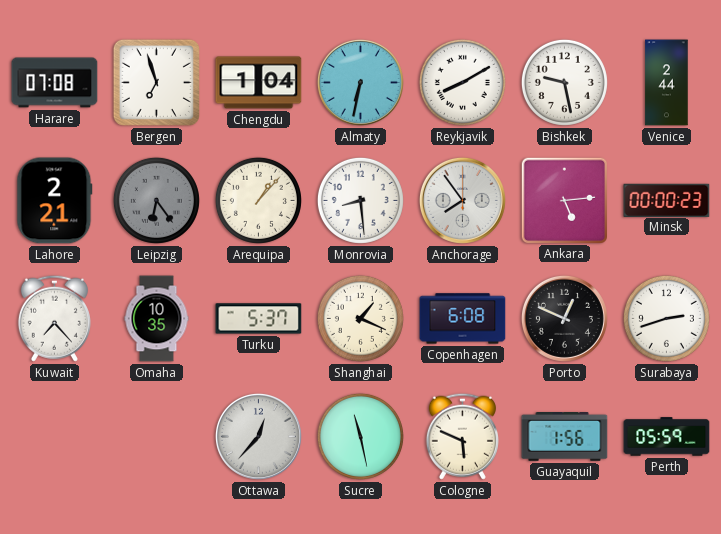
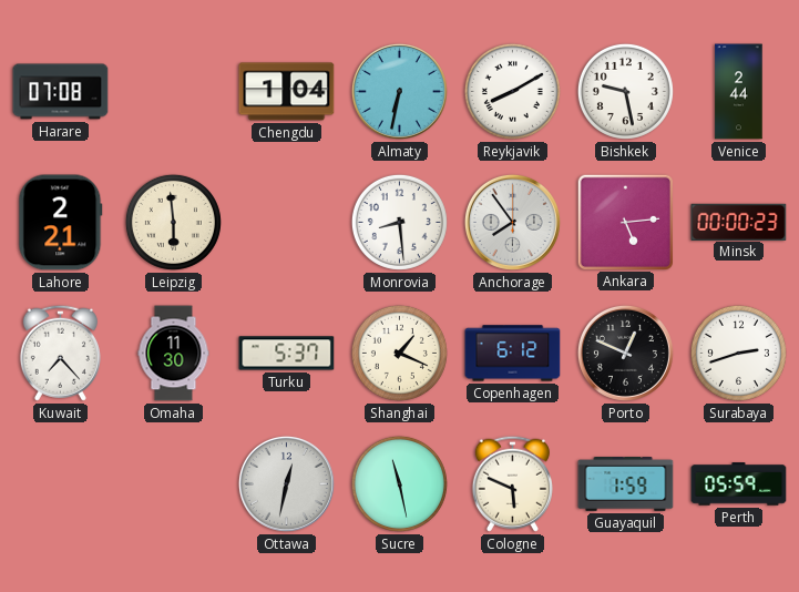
Bergen: 6:57 -> none
Leipzig: 6:24 -> 5:59
Leipzig dial: grey -> cream
Arequipa: 1:07 -> none
Omaha: 10:35 -> 11:30
Copenhagen: 6:08 -> 6:12
Ottawa: 12:37 -> 12:32
Guayaquil: 1:56 -> 1:59
